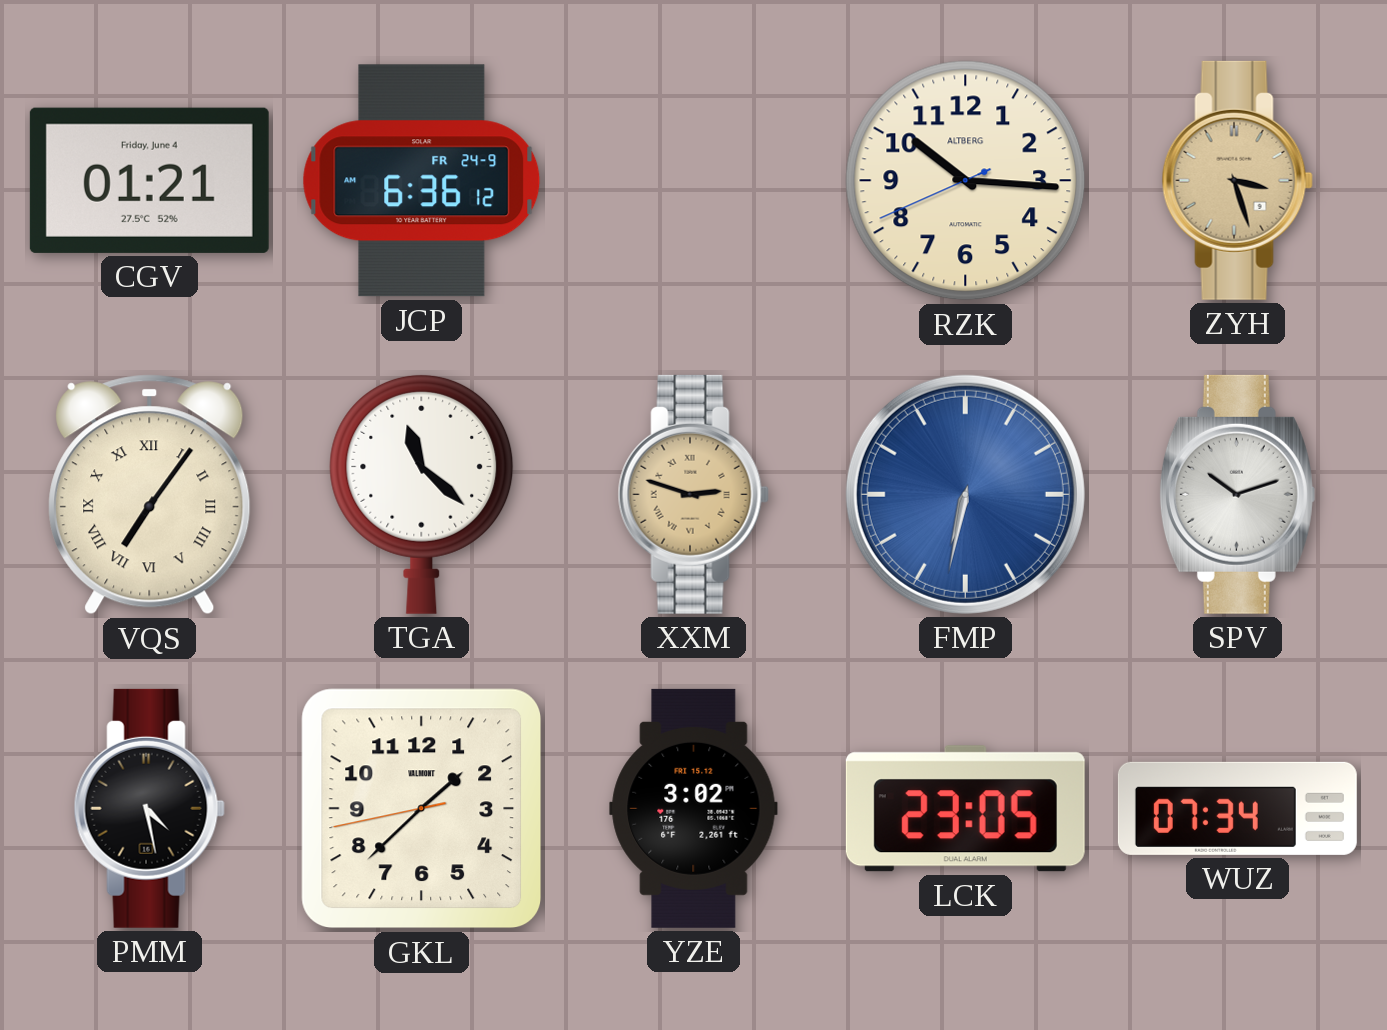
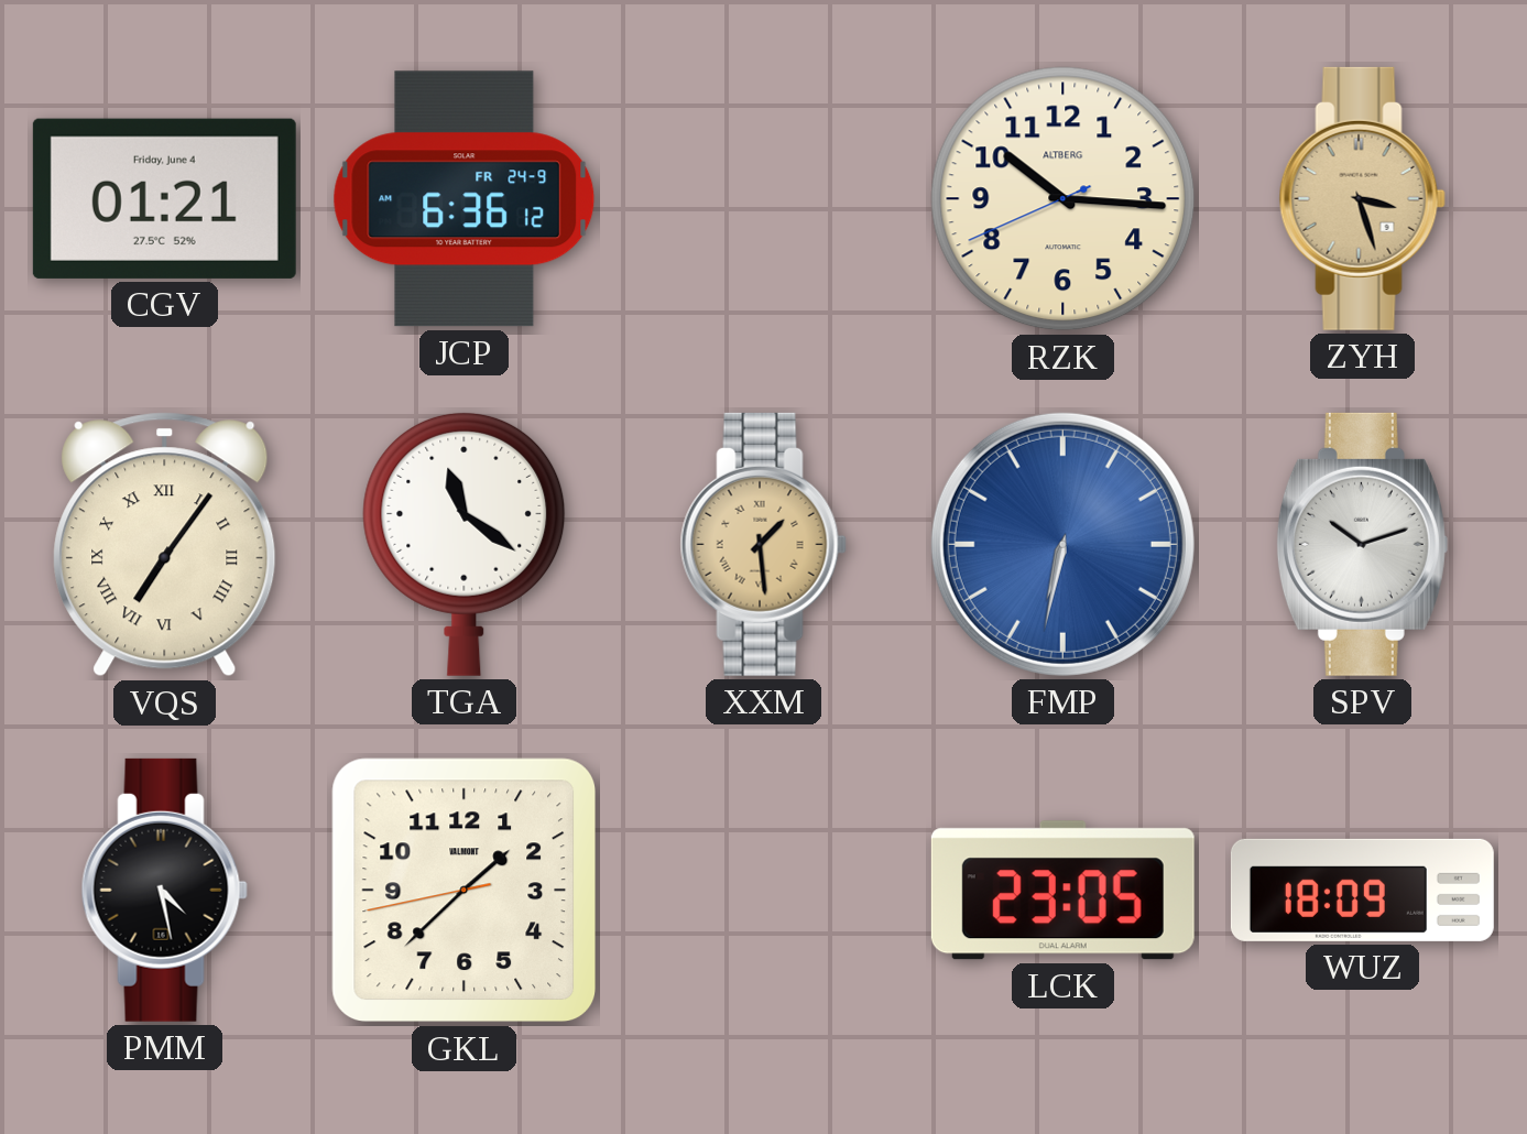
TGA: 11:22 -> 11:21
XXM: 2:48 -> 1:29
YZE: 3:02 -> none
WUZ: 07:34 -> 18:09
